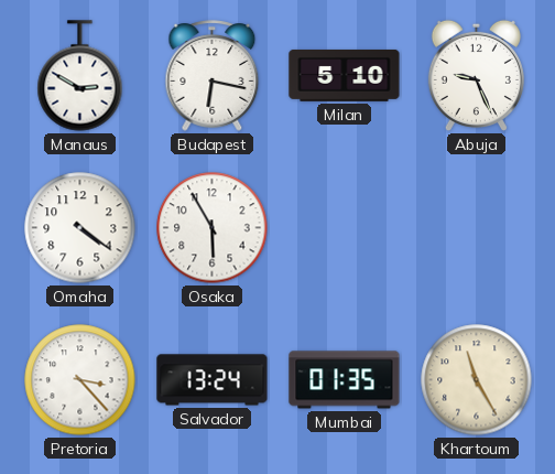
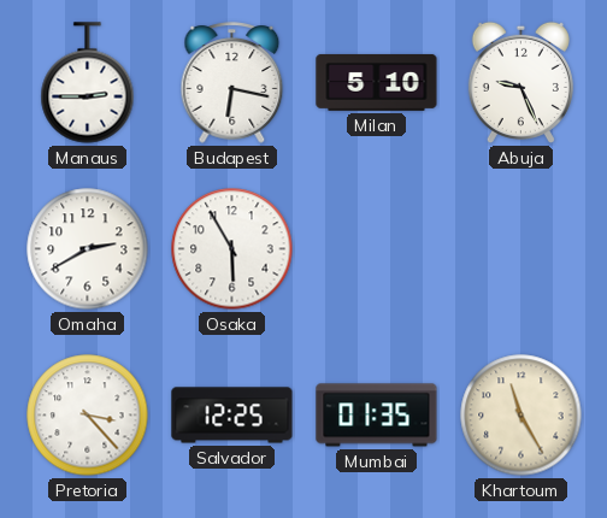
Manaus: 2:50 -> 2:45
Omaha: 4:21 -> 2:40
Salvador: 13:24 -> 12:25
